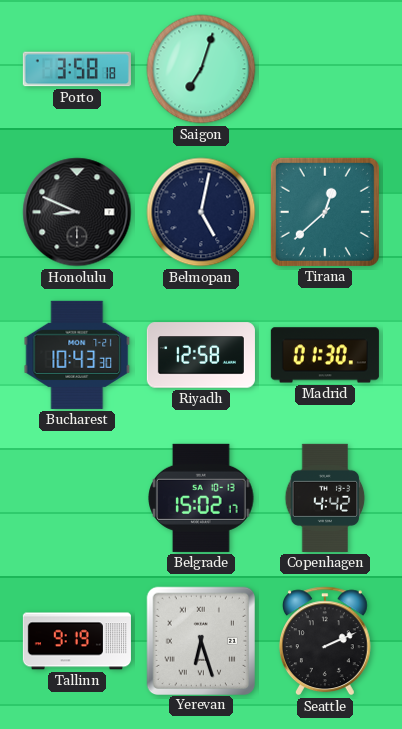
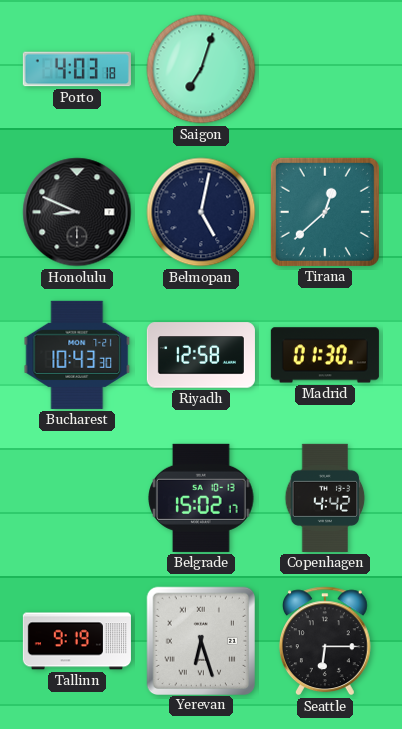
Porto: 3:58 -> 4:03
Seattle: 2:11 -> 6:15
